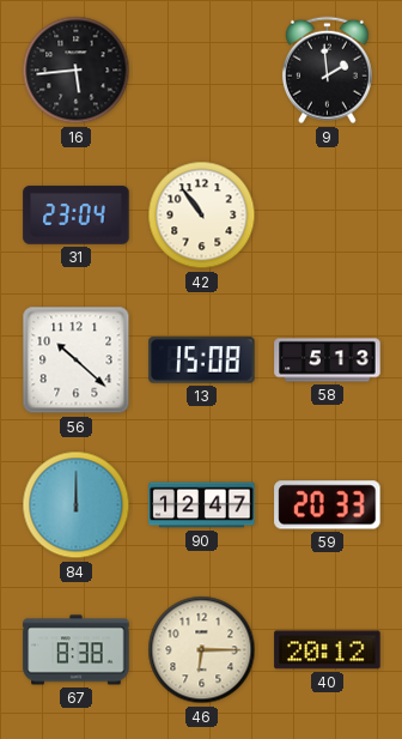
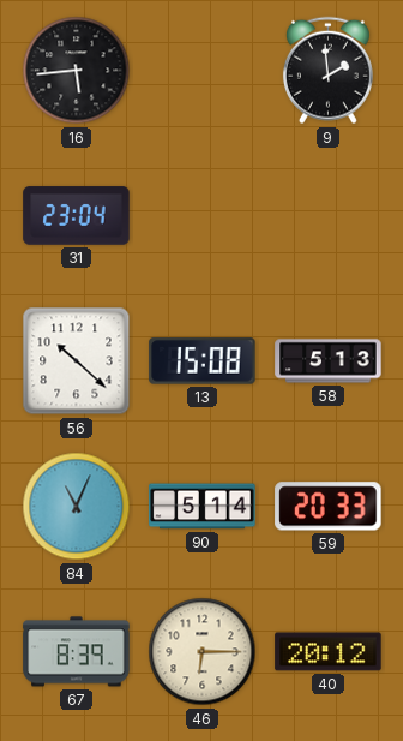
42: 10:54 -> none
84: 12:00 -> 11:04
90: 12:47 -> 5:14
67: 8:38 -> 8:39
